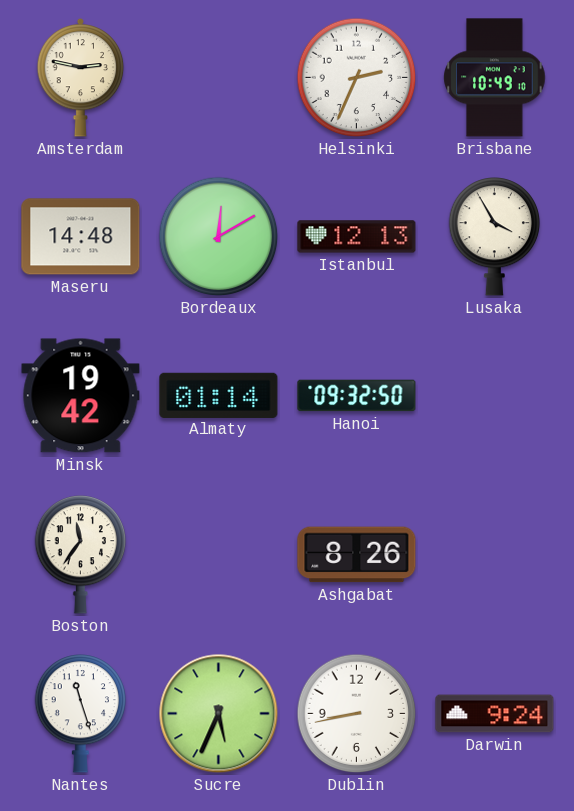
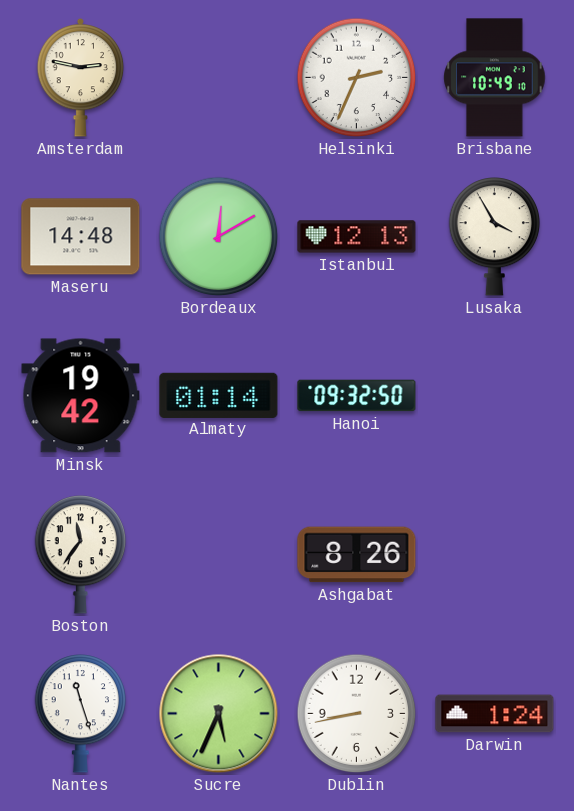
Darwin: 9:24 -> 1:24
